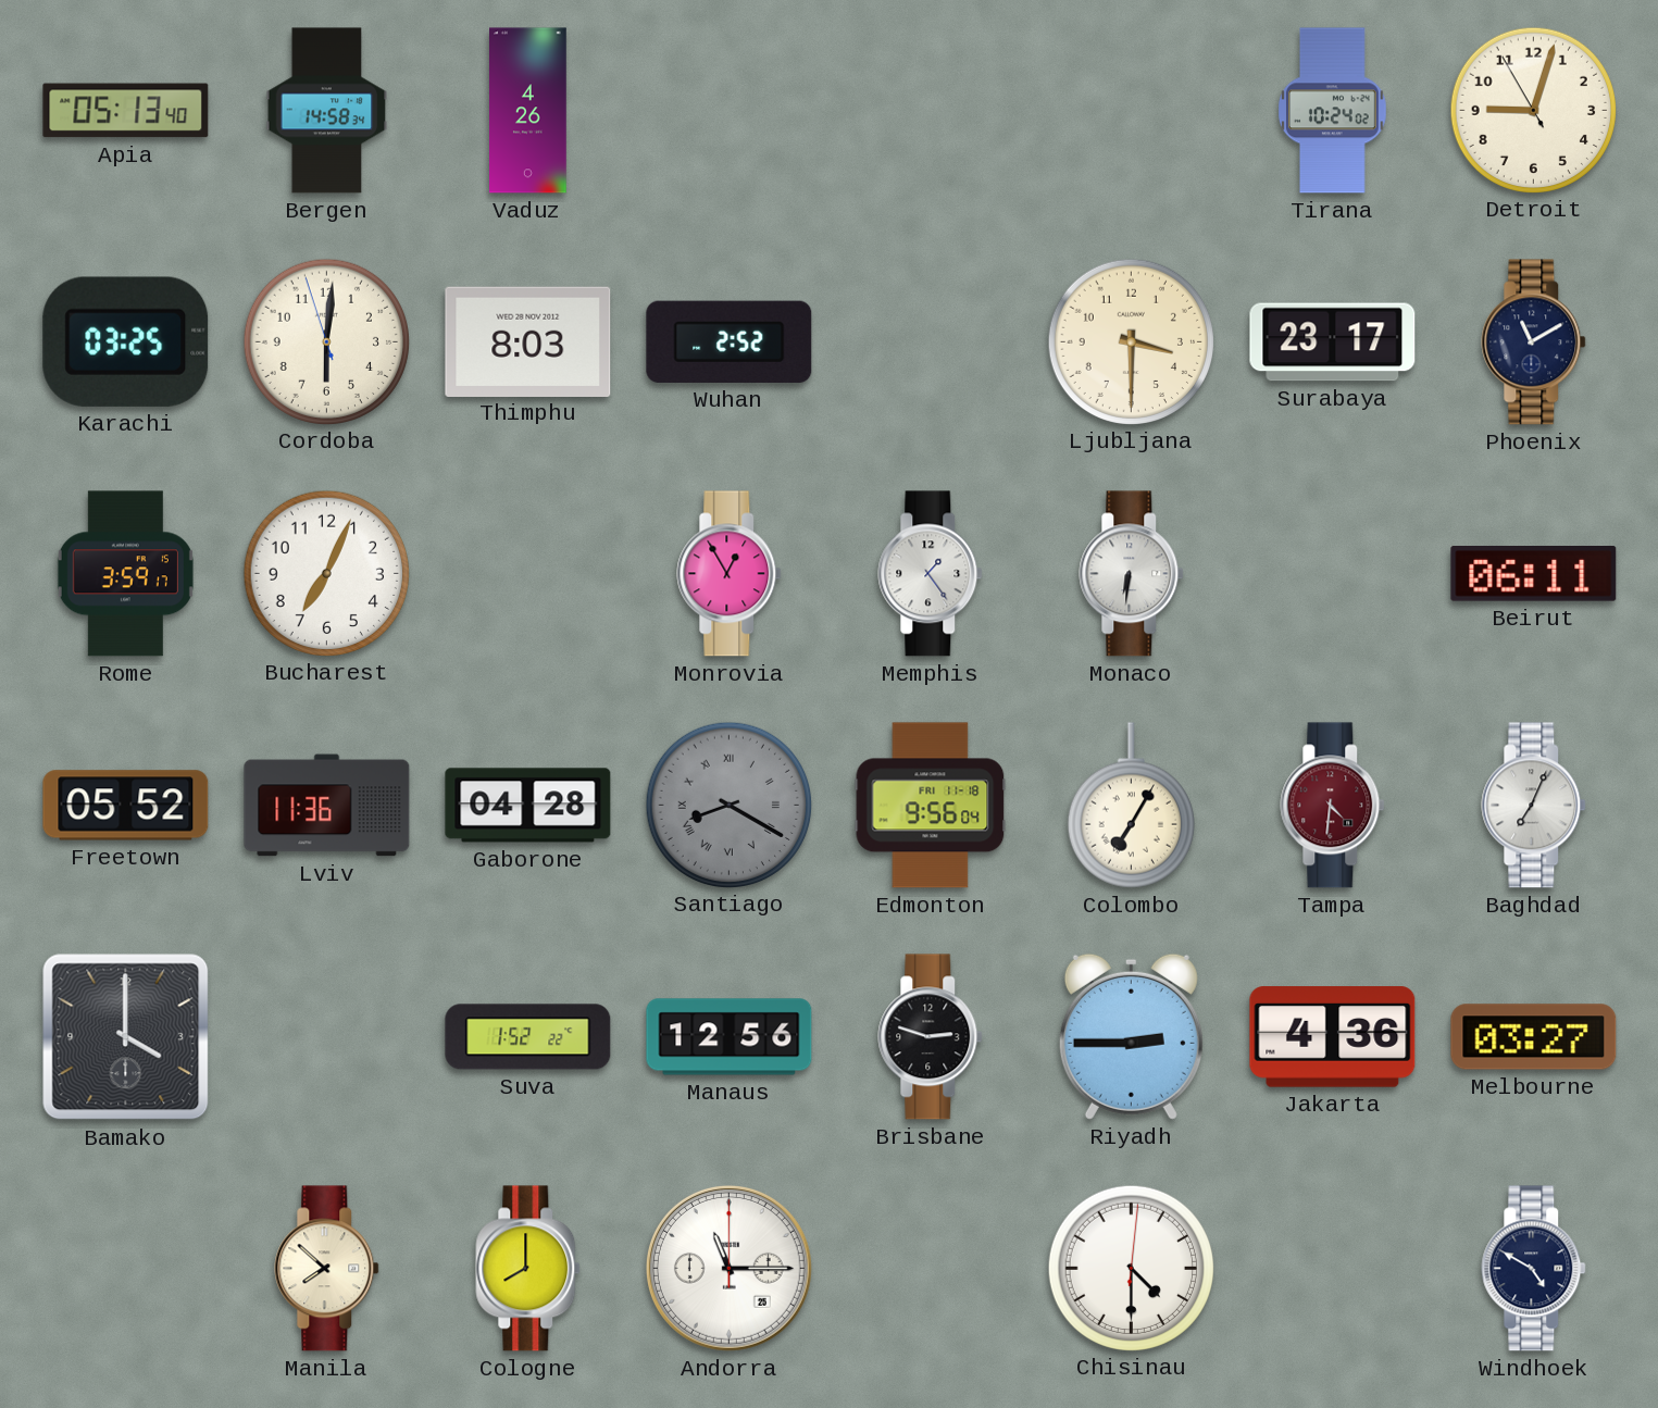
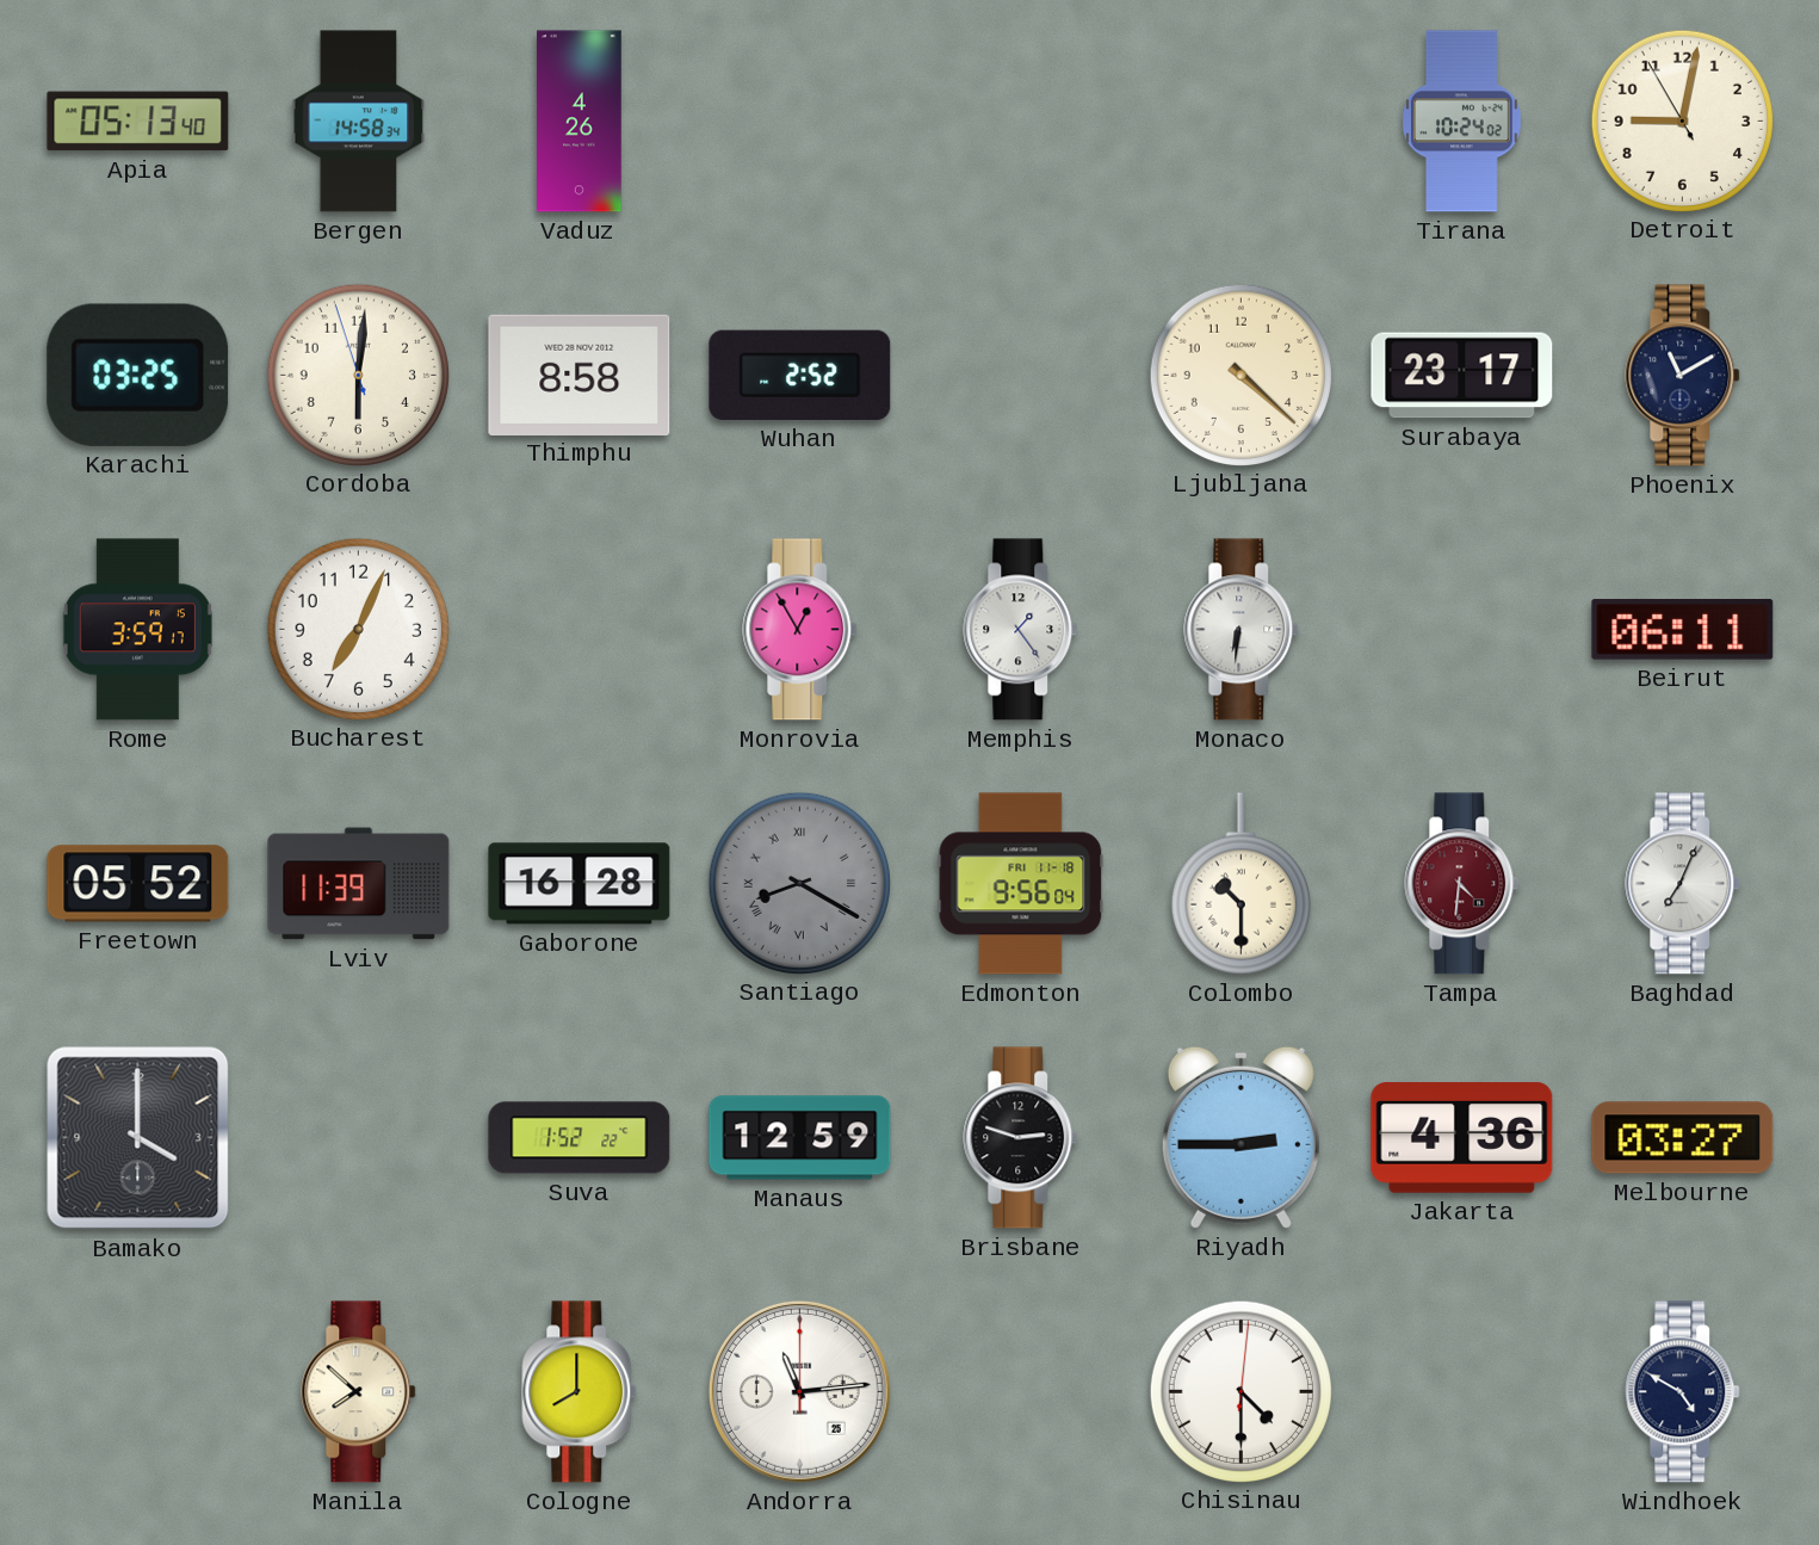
Detroit: 9:02 -> 9:01
Thimphu: 8:03 -> 8:58
Ljubljana: 3:30 -> 4:22
Lviv: 11:36 -> 11:39
Gaborone: 04:28 -> 16:28
Colombo: 7:05 -> 10:30
Manaus: 12:56 -> 12:59
Andorra: 11:15 -> 11:14
